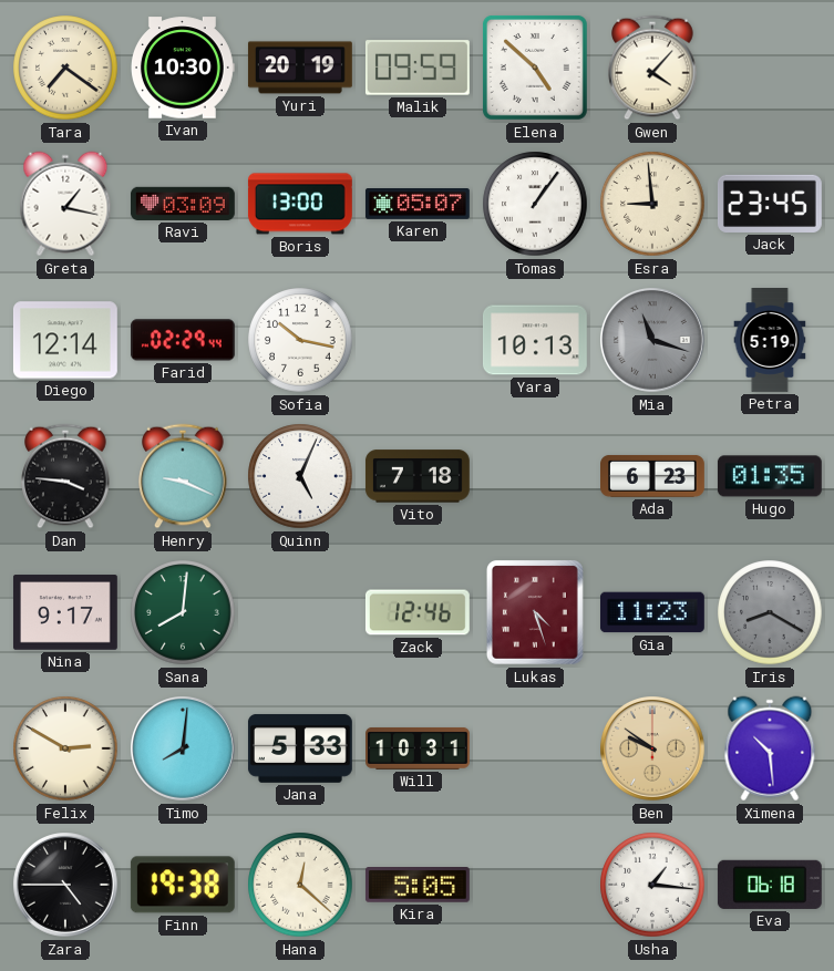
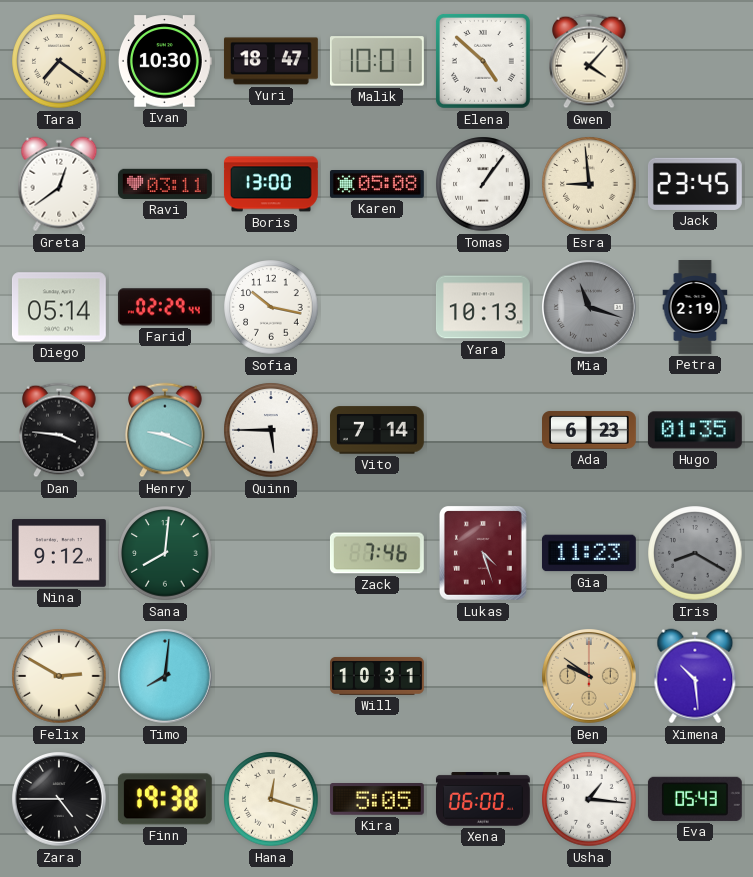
Yuri: 20:19 -> 18:47
Malik: 09:59 -> 10:01
Greta: 1:17 -> 12:39
Ravi: 03:09 -> 03:11
Karen: 05:07 -> 05:08
Diego: 12:14 -> 05:14
Petra: 5:19 -> 2:19
Quinn: 5:04 -> 5:45
Vito: 7:18 -> 7:14
Nina: 9:17 -> 9:12
Zack: 12:46 -> 7:46
Jana: 5:33 -> none
Hana: 12:22 -> 12:18
Xena: none -> 06:00
Eva: 06:18 -> 05:43
